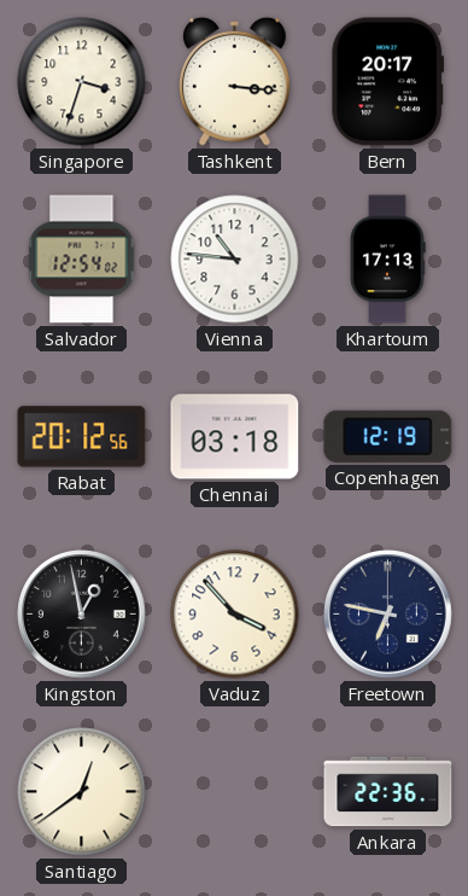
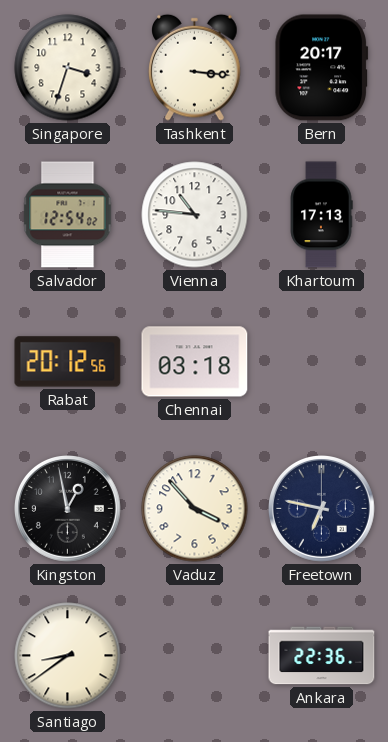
Copenhagen: 12:19 -> none
Santiago: 12:39 -> 8:39
